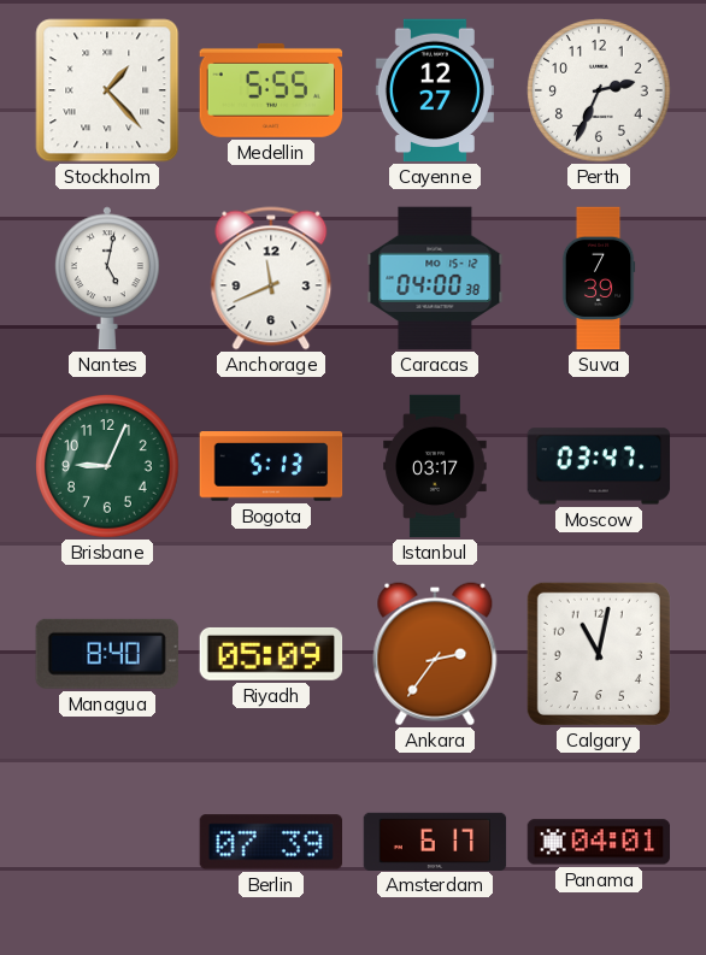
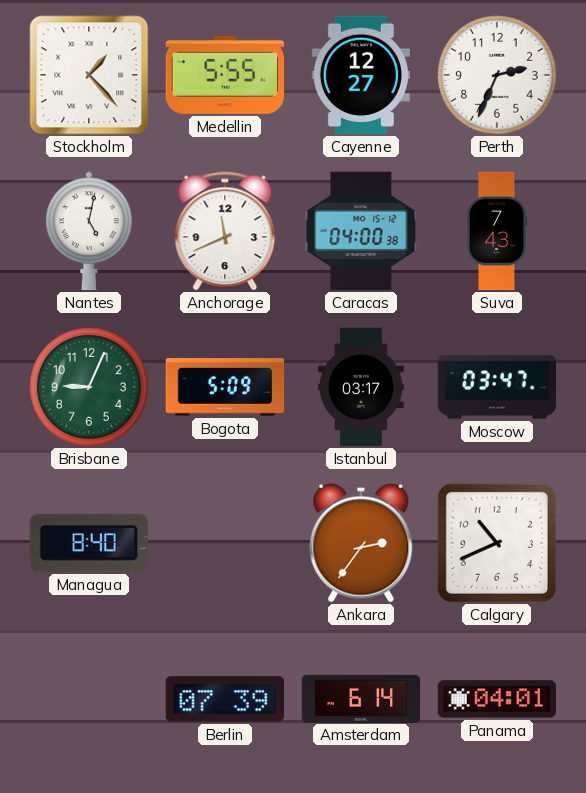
Suva: 7:39 -> 7:43
Bogota: 5:13 -> 5:09
Riyadh: 05:09 -> none
Calgary: 11:02 -> 10:41
Amsterdam: 6:17 -> 6:14
